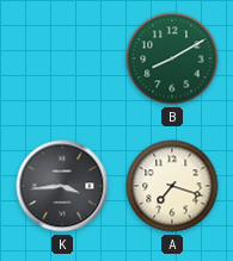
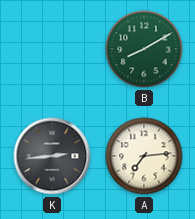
K: 3:44 -> 2:44
A: 7:18 -> 7:14
